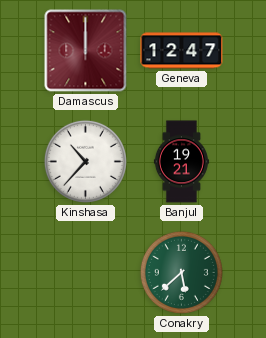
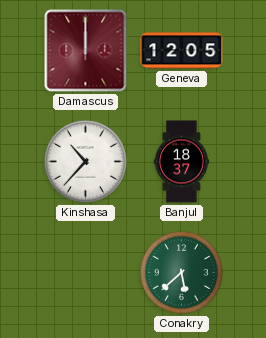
Geneva: 12:47 -> 12:05
Banjul: 19:21 -> 18:37
